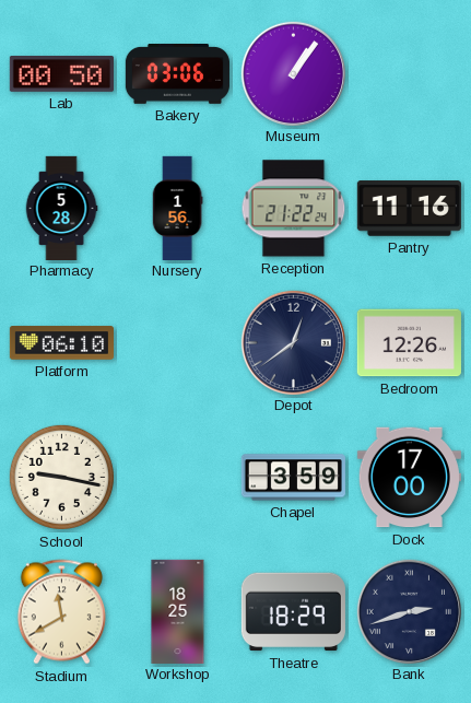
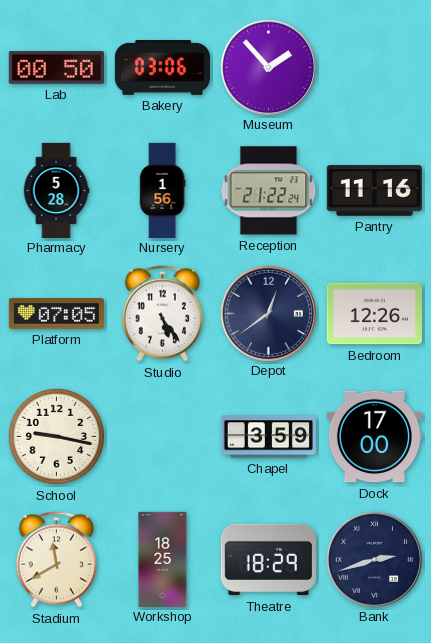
Museum: 1:06 -> 1:53
Platform: 06:10 -> 07:05
Studio: none -> 5:24
